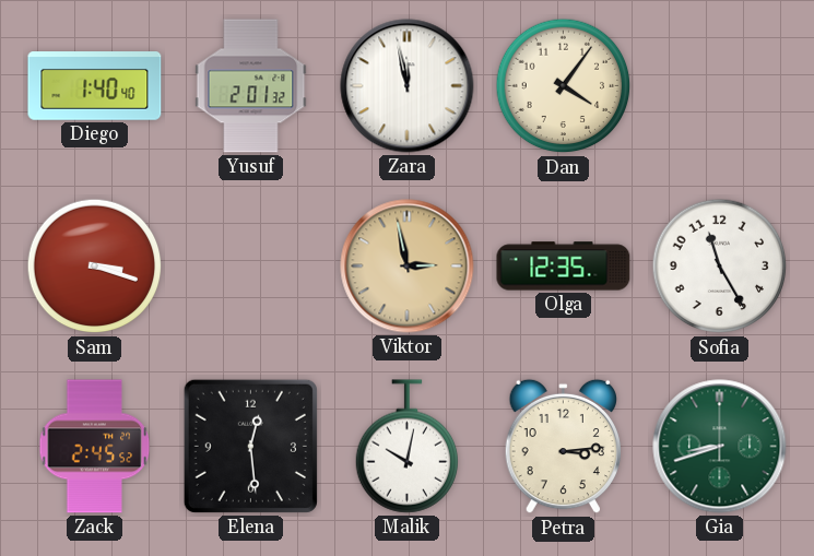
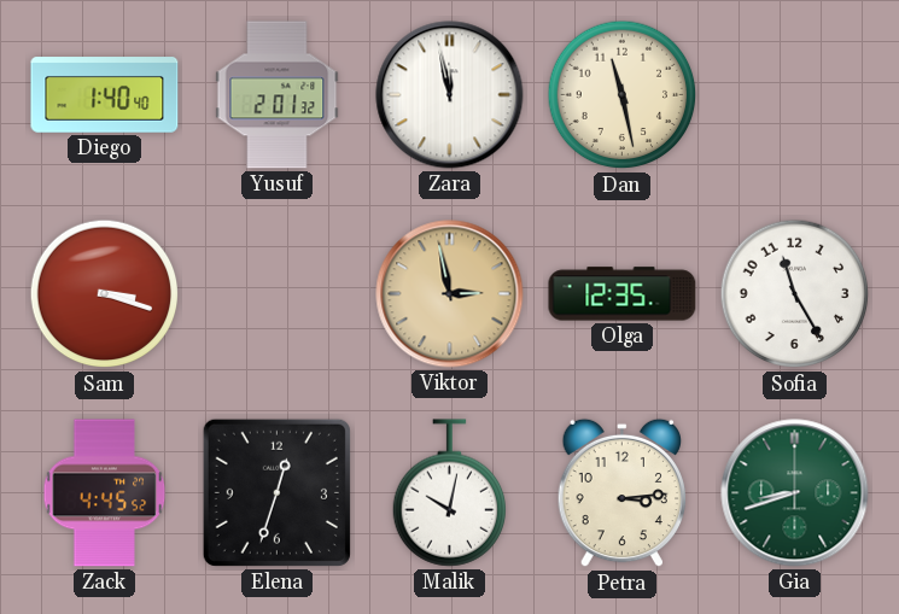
Dan: 4:06 -> 11:28
Zack: 2:45 -> 4:45
Elena: 12:29 -> 12:33
